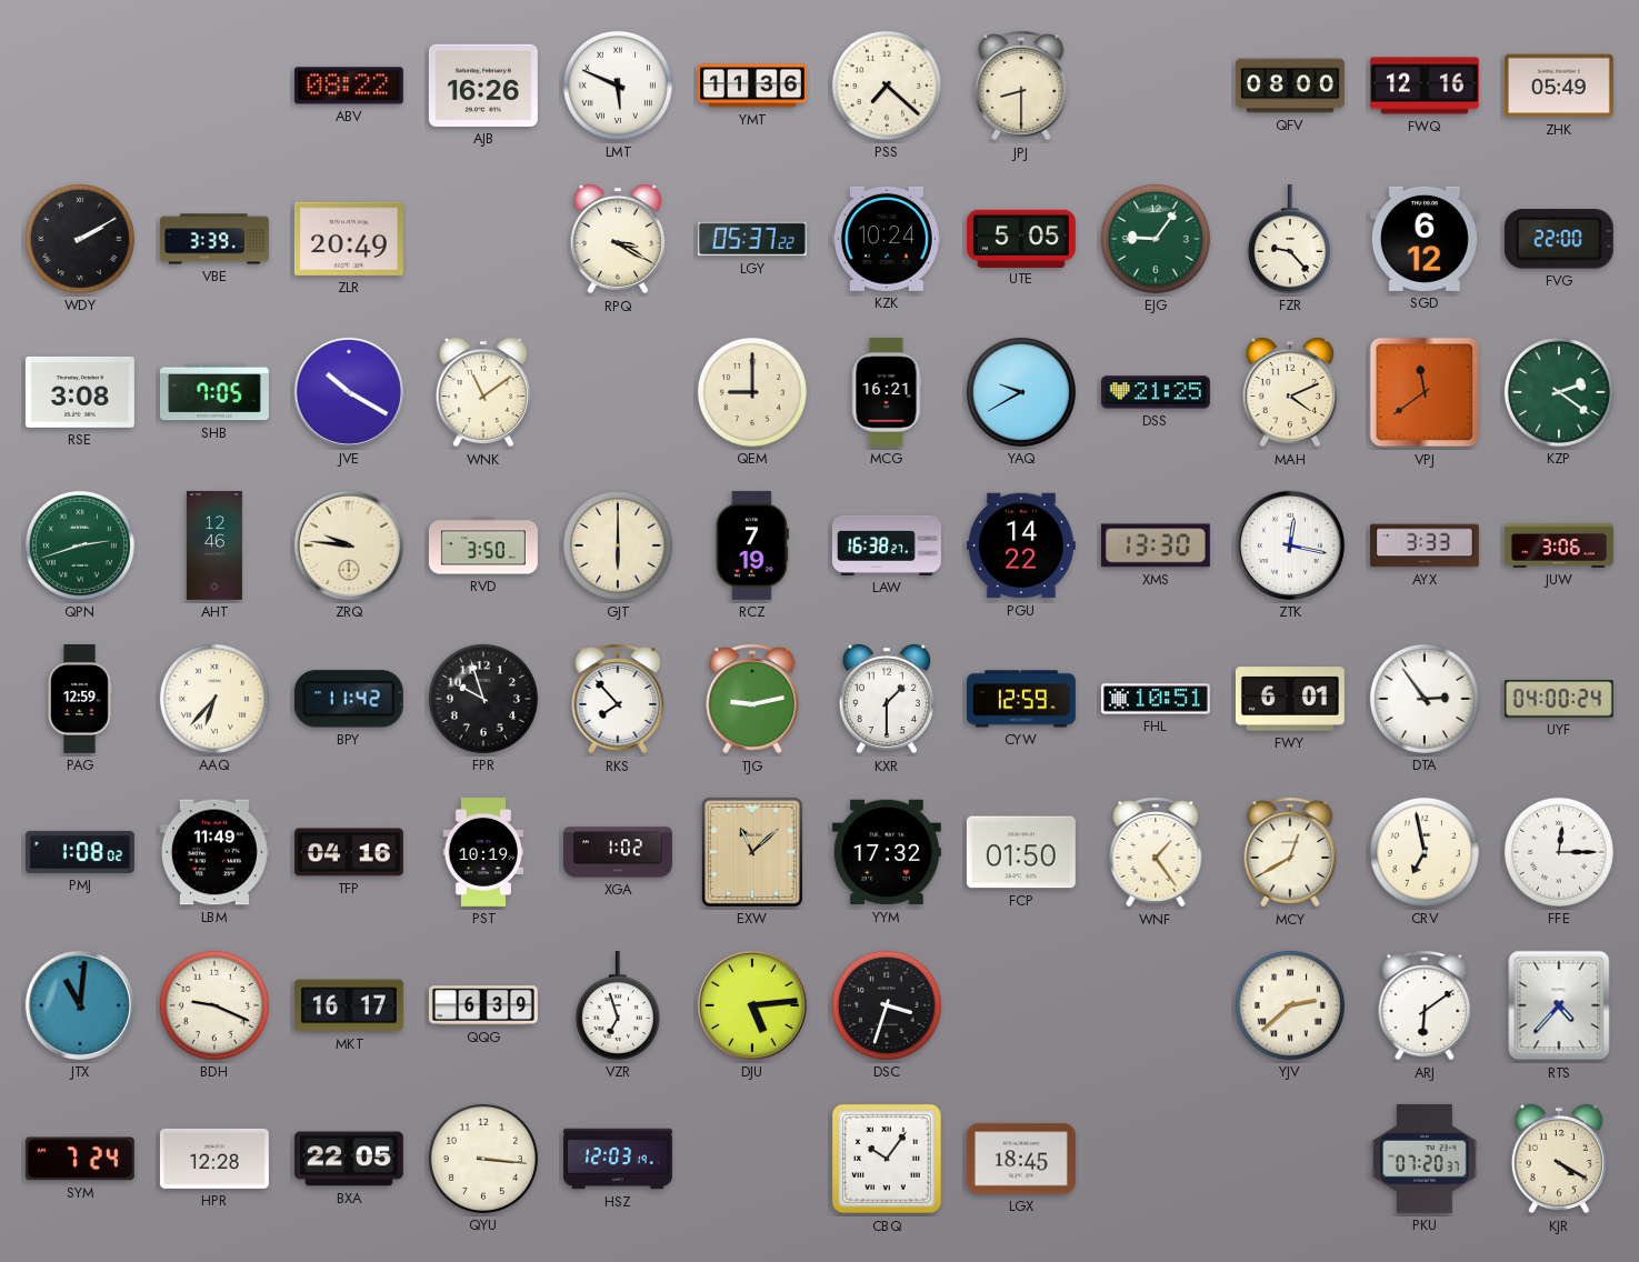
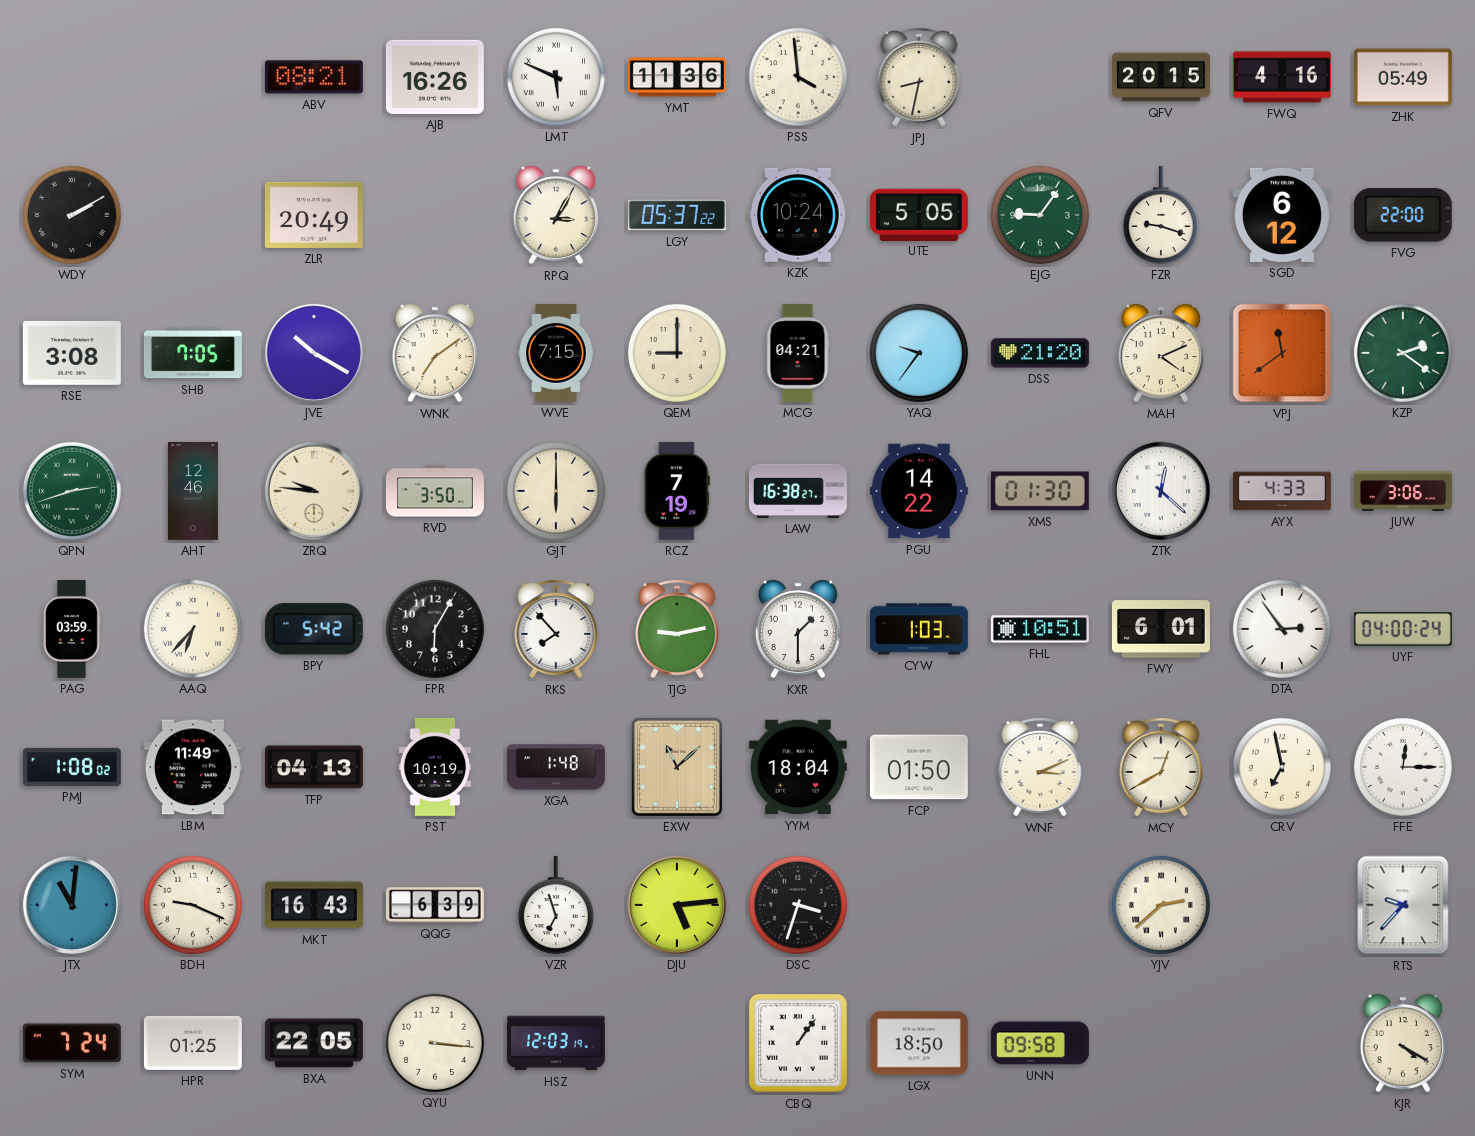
ABV: 08:22 -> 08:21
PSS: 7:22 -> 3:59
JPJ: 8:30 -> 8:32
QFV: 08:00 -> 20:15
FWQ: 12:16 -> 4:16
VBE: 3:39 -> none
RPQ: 3:20 -> 3:05
FZR: 9:23 -> 9:18
WNK: 11:09 -> 7:09
WVE: none -> 7:15
MCG: 16:21 -> 04:21
YAQ: 9:40 -> 9:36
DSS: 21:25 -> 21:20
XMS: 13:30 -> 01:30
ZTK: 12:17 -> 12:22
AYX: 3:33 -> 4:33
PAG: 12:59 -> 03:59
BPY: 11:42 -> 5:42
FPR: 9:57 -> 6:05
CYW: 12:59 -> 1:03
TFP: 04:16 -> 04:13
XGA: 1:02 -> 1:48
YYM: 17:32 -> 18:04
WNF: 1:24 -> 3:11
MKT: 16:17 -> 16:43
ARJ: 6:09 -> none
RTS: 4:37 -> 9:37
HPR: 12:28 -> 01:25
CBQ: 10:06 -> 1:06
LGX: 18:45 -> 18:50
UNN: none -> 09:58
PKU: 07:20 -> none
